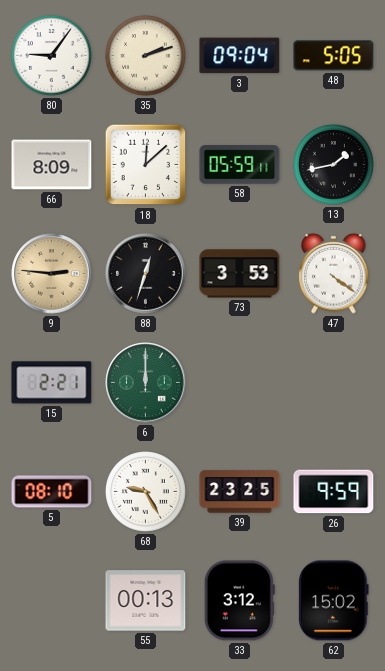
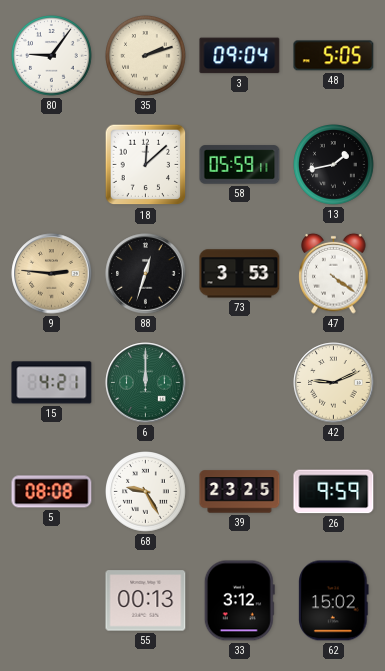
66: 8:09 -> none
15: 2:21 -> 4:21
42: none -> 9:11
5: 08:10 -> 08:08
